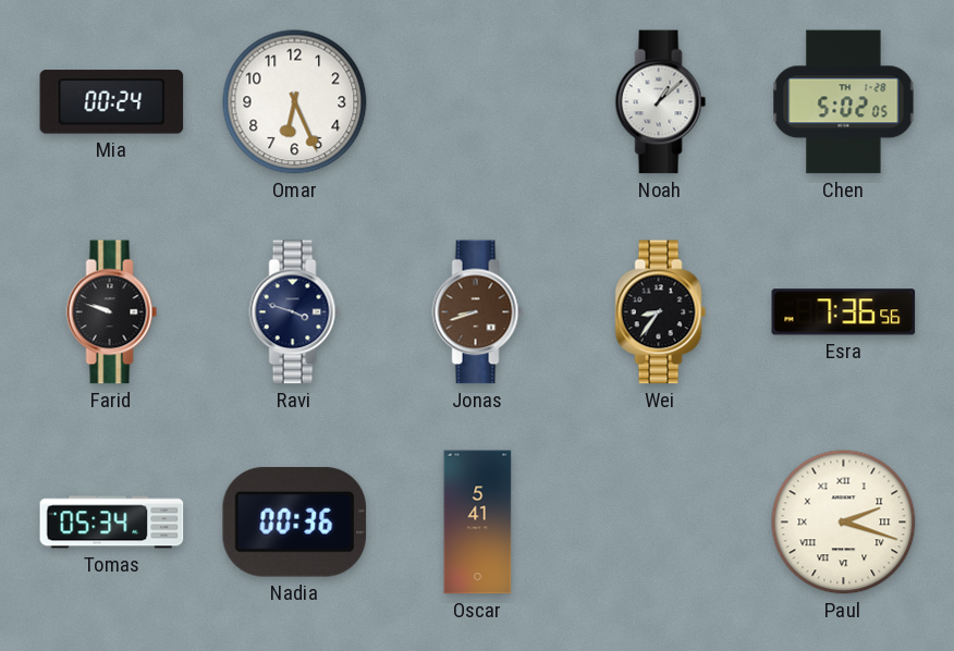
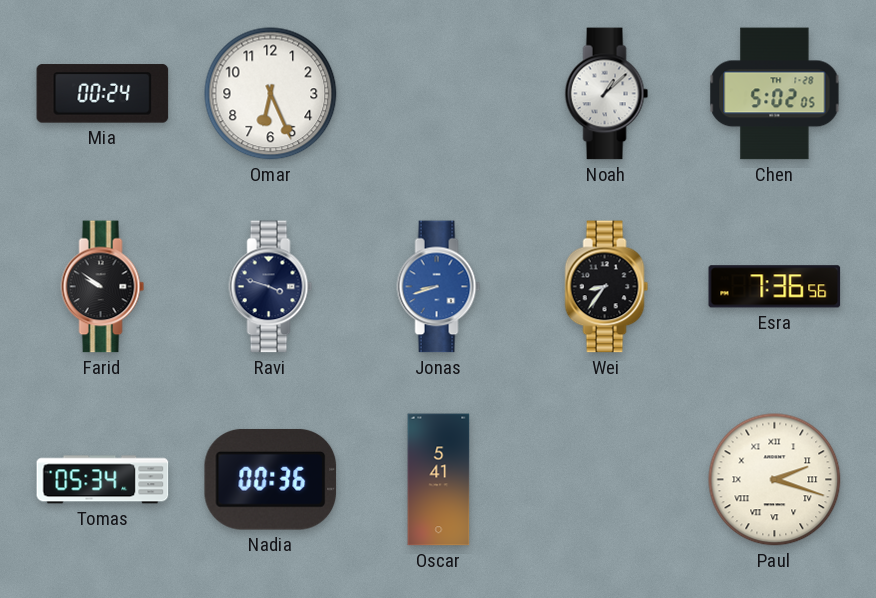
Farid: 9:48 -> 9:51
Jonas dial: brown -> blue
